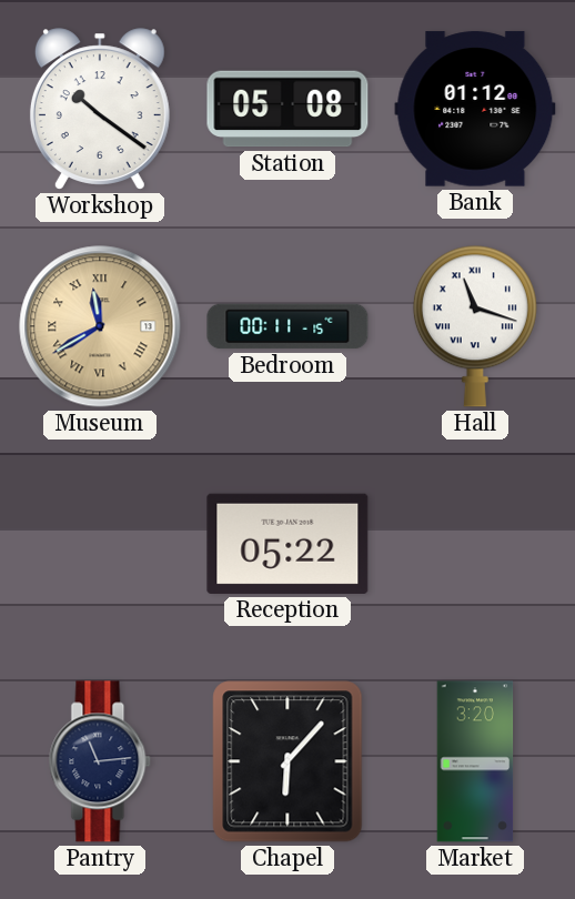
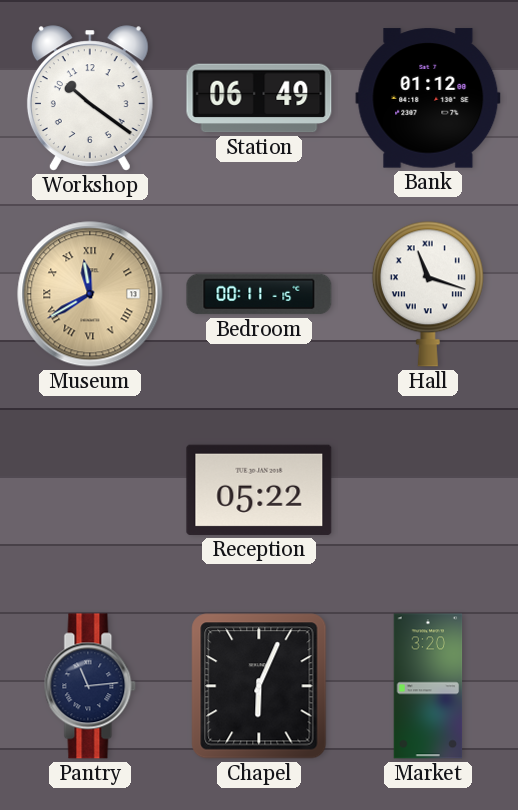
Station: 05:08 -> 06:49
Chapel: 6:07 -> 6:04
